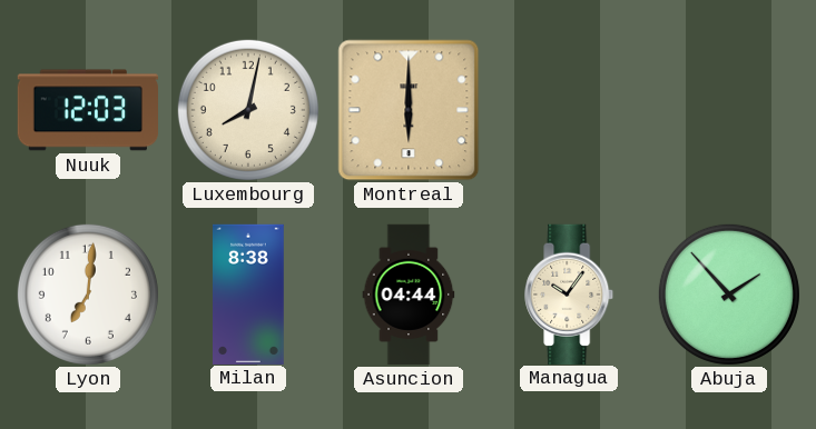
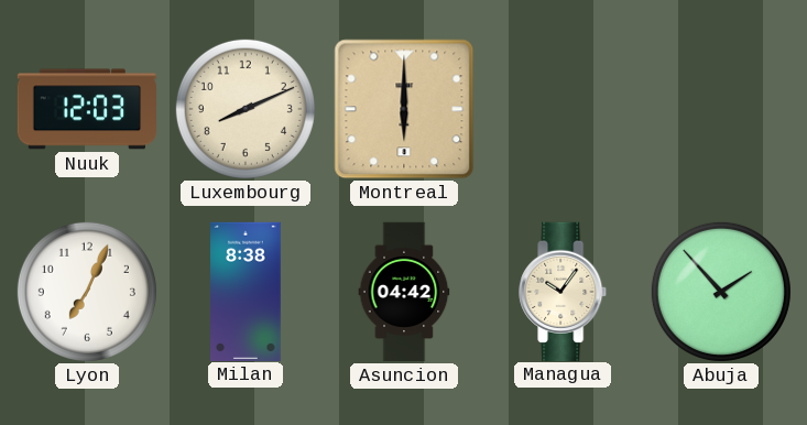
Luxembourg: 8:02 -> 8:11
Lyon: 7:01 -> 7:04
Asuncion: 04:44 -> 04:42
